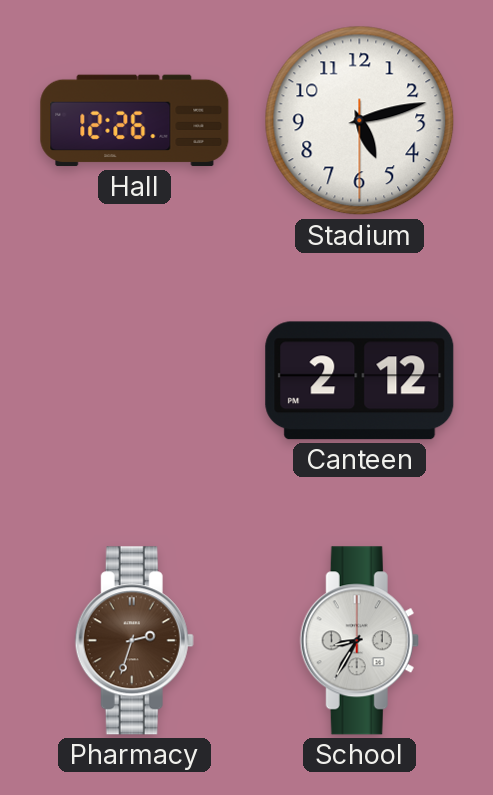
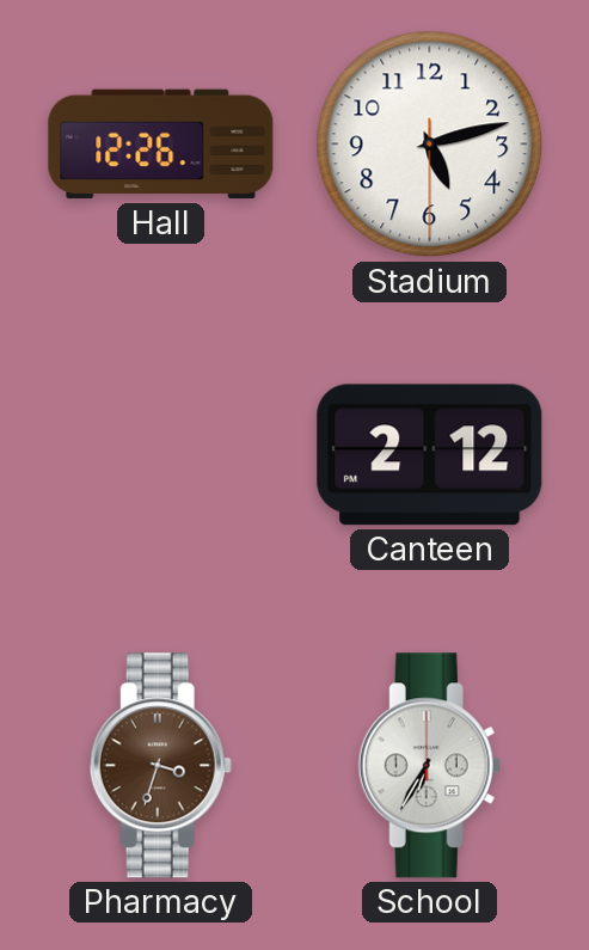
Pharmacy: 2:33 -> 3:33
School: 8:35 -> 6:35
